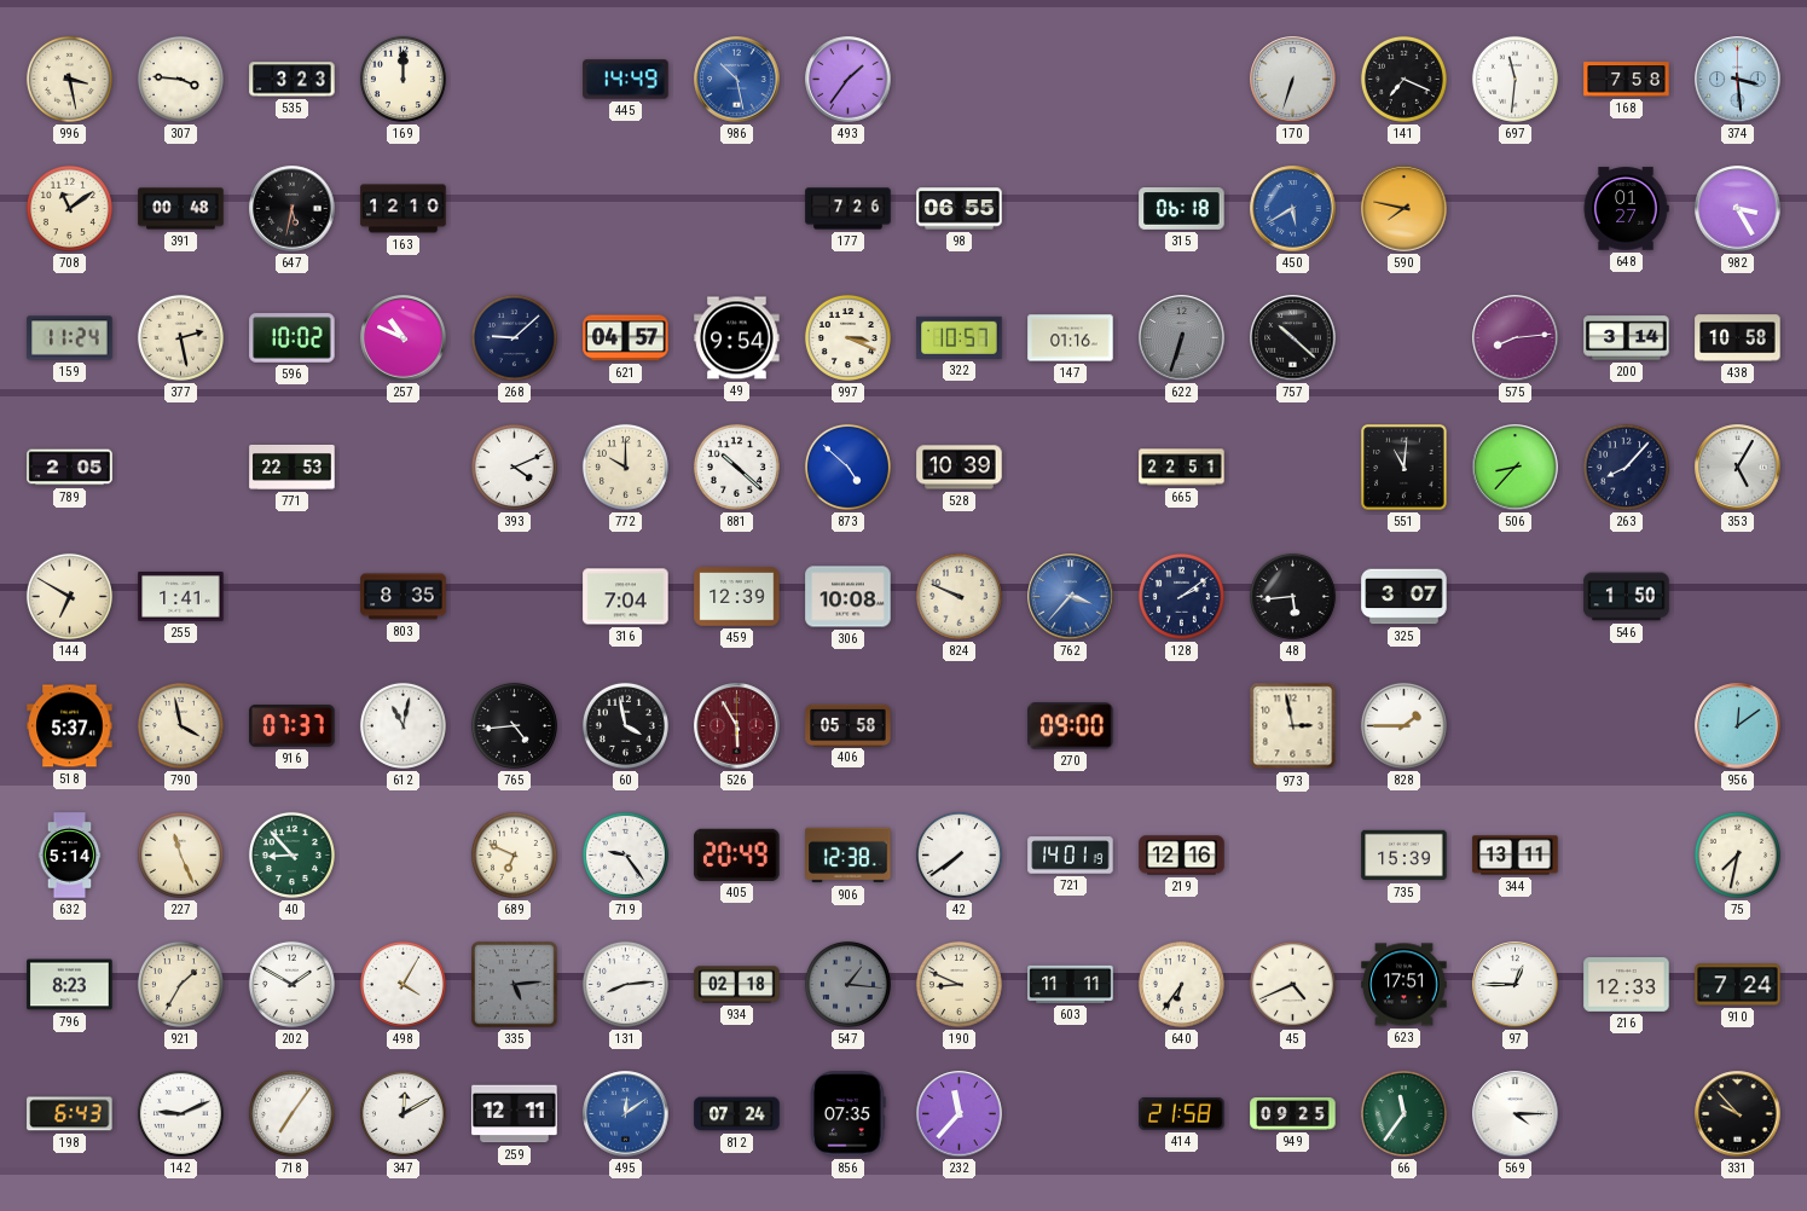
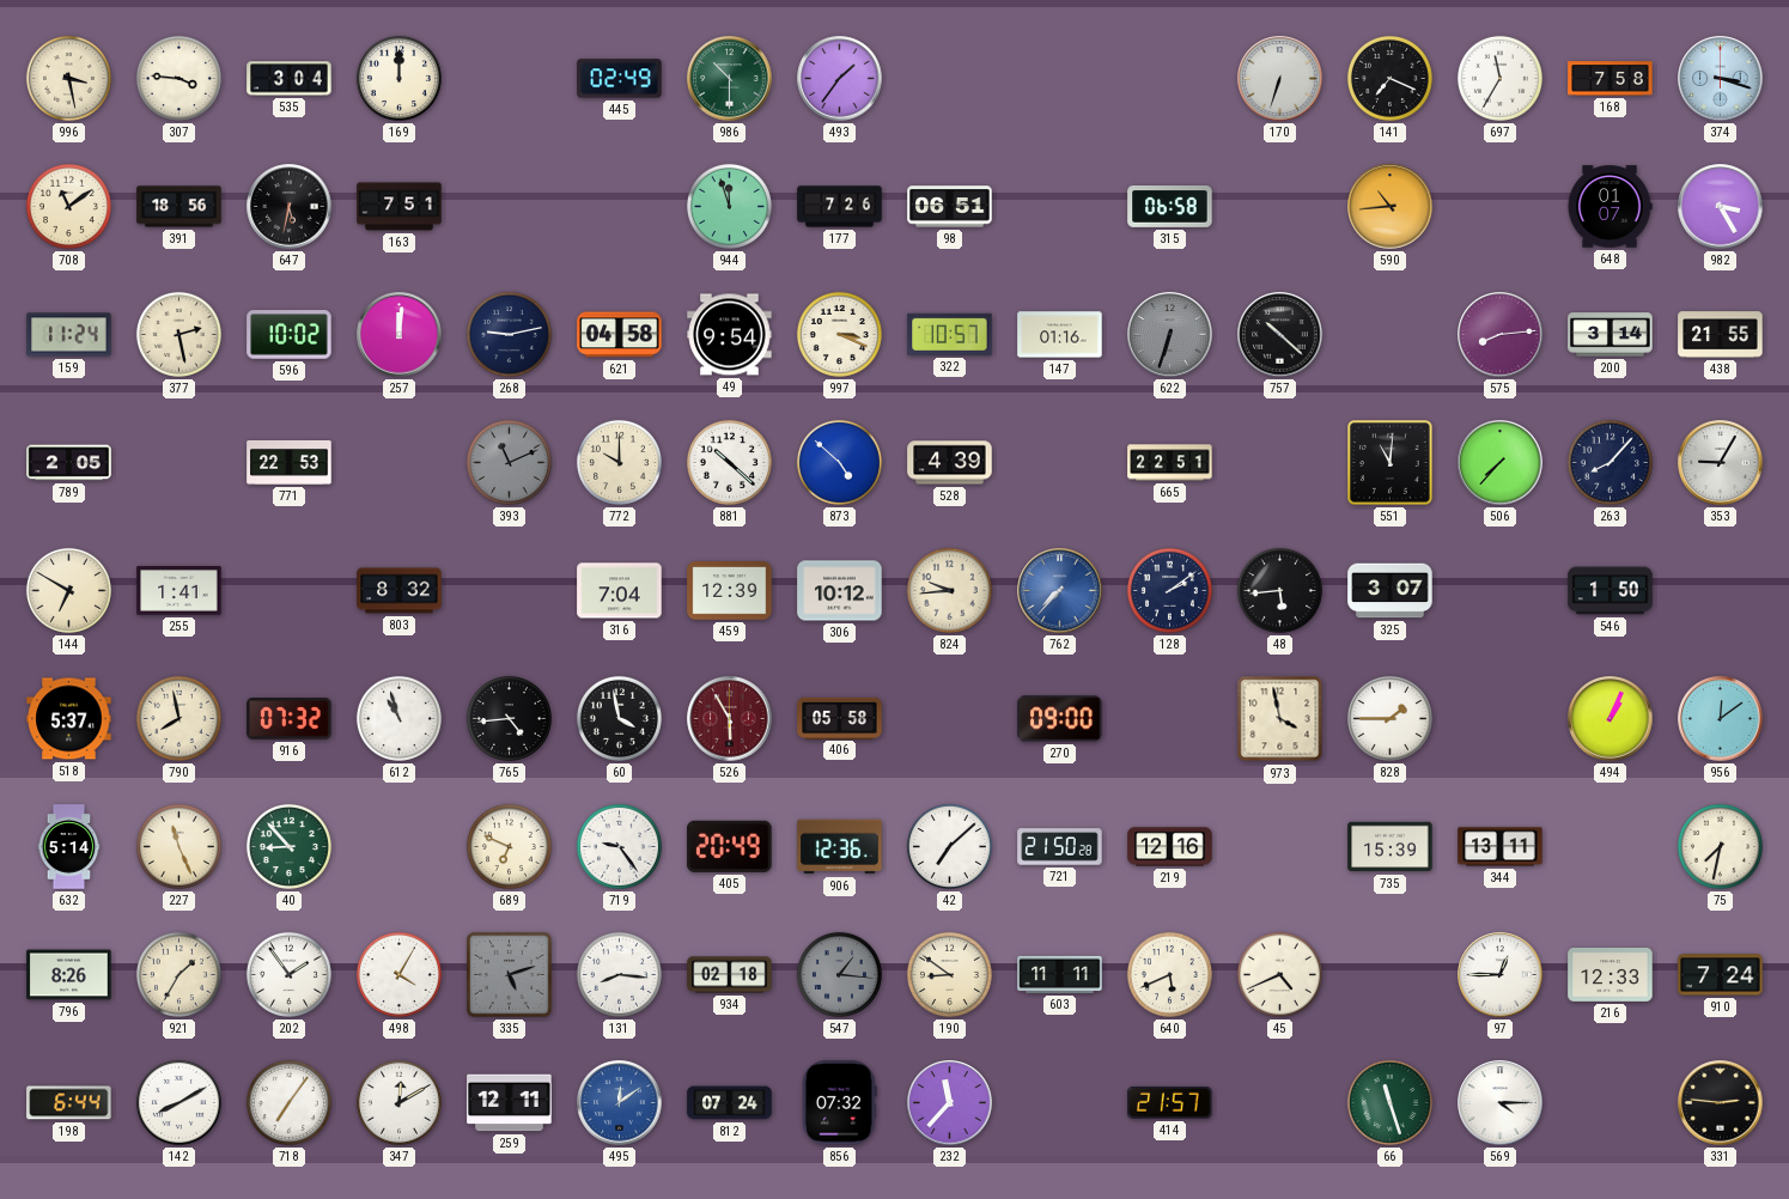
535: 3:23 -> 3:04
445: 14:49 -> 02:49
986: 10:28 -> 10:30
986 dial: blue -> green
697: 11:31 -> 11:35
374: 3:29 -> 3:18
391: 00:48 -> 18:56
163: 12:10 -> 7:51
944: none -> 11:57
98: 06:55 -> 06:51
315: 06:18 -> 06:58
450: 5:40 -> none
590: 7:47 -> 10:44
648: 01:27 -> 01:07
257: 10:49 -> 12:01
268: 9:08 -> 9:13
621: 04:57 -> 04:58
438: 10:58 -> 21:55
393: 4:11 -> 11:11
393 dial: white -> grey
528: 10:39 -> 4:39
506: 8:37 -> 7:37
353: 5:05 -> 9:05
803: 8:35 -> 8:32
306: 10:08 -> 10:12
824: 9:49 -> 9:44
762: 3:37 -> 7:37
790: 3:58 -> 7:58
916: 07:37 -> 07:32
612: 11:02 -> 10:57
973: 2:58 -> 3:58
494: none -> 1:04
906: 12:38 -> 12:36
42: 7:39 -> 7:08
721: 14:01 -> 21:50
796: 8:23 -> 8:26
202: 1:50 -> 1:54
335: 5:14 -> 5:12
131: 8:14 -> 8:16
190: 8:49 -> 8:51
640: 6:36 -> 5:41
623: 17:51 -> none
198: 6:43 -> 6:44
142: 9:11 -> 8:10
856: 07:35 -> 07:32
414: 21:58 -> 21:57
949: 09:25 -> none
66: 11:36 -> 11:27
331: 9:53 -> 2:46
